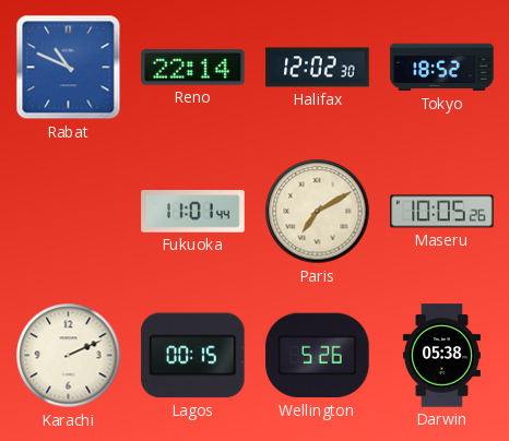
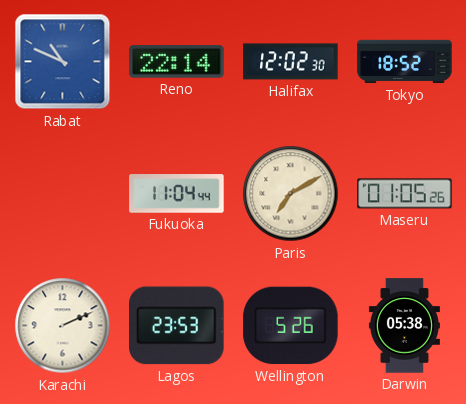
Fukuoka: 11:01 -> 11:04
Maseru: 10:05 -> 01:05
Lagos: 00:15 -> 23:53
